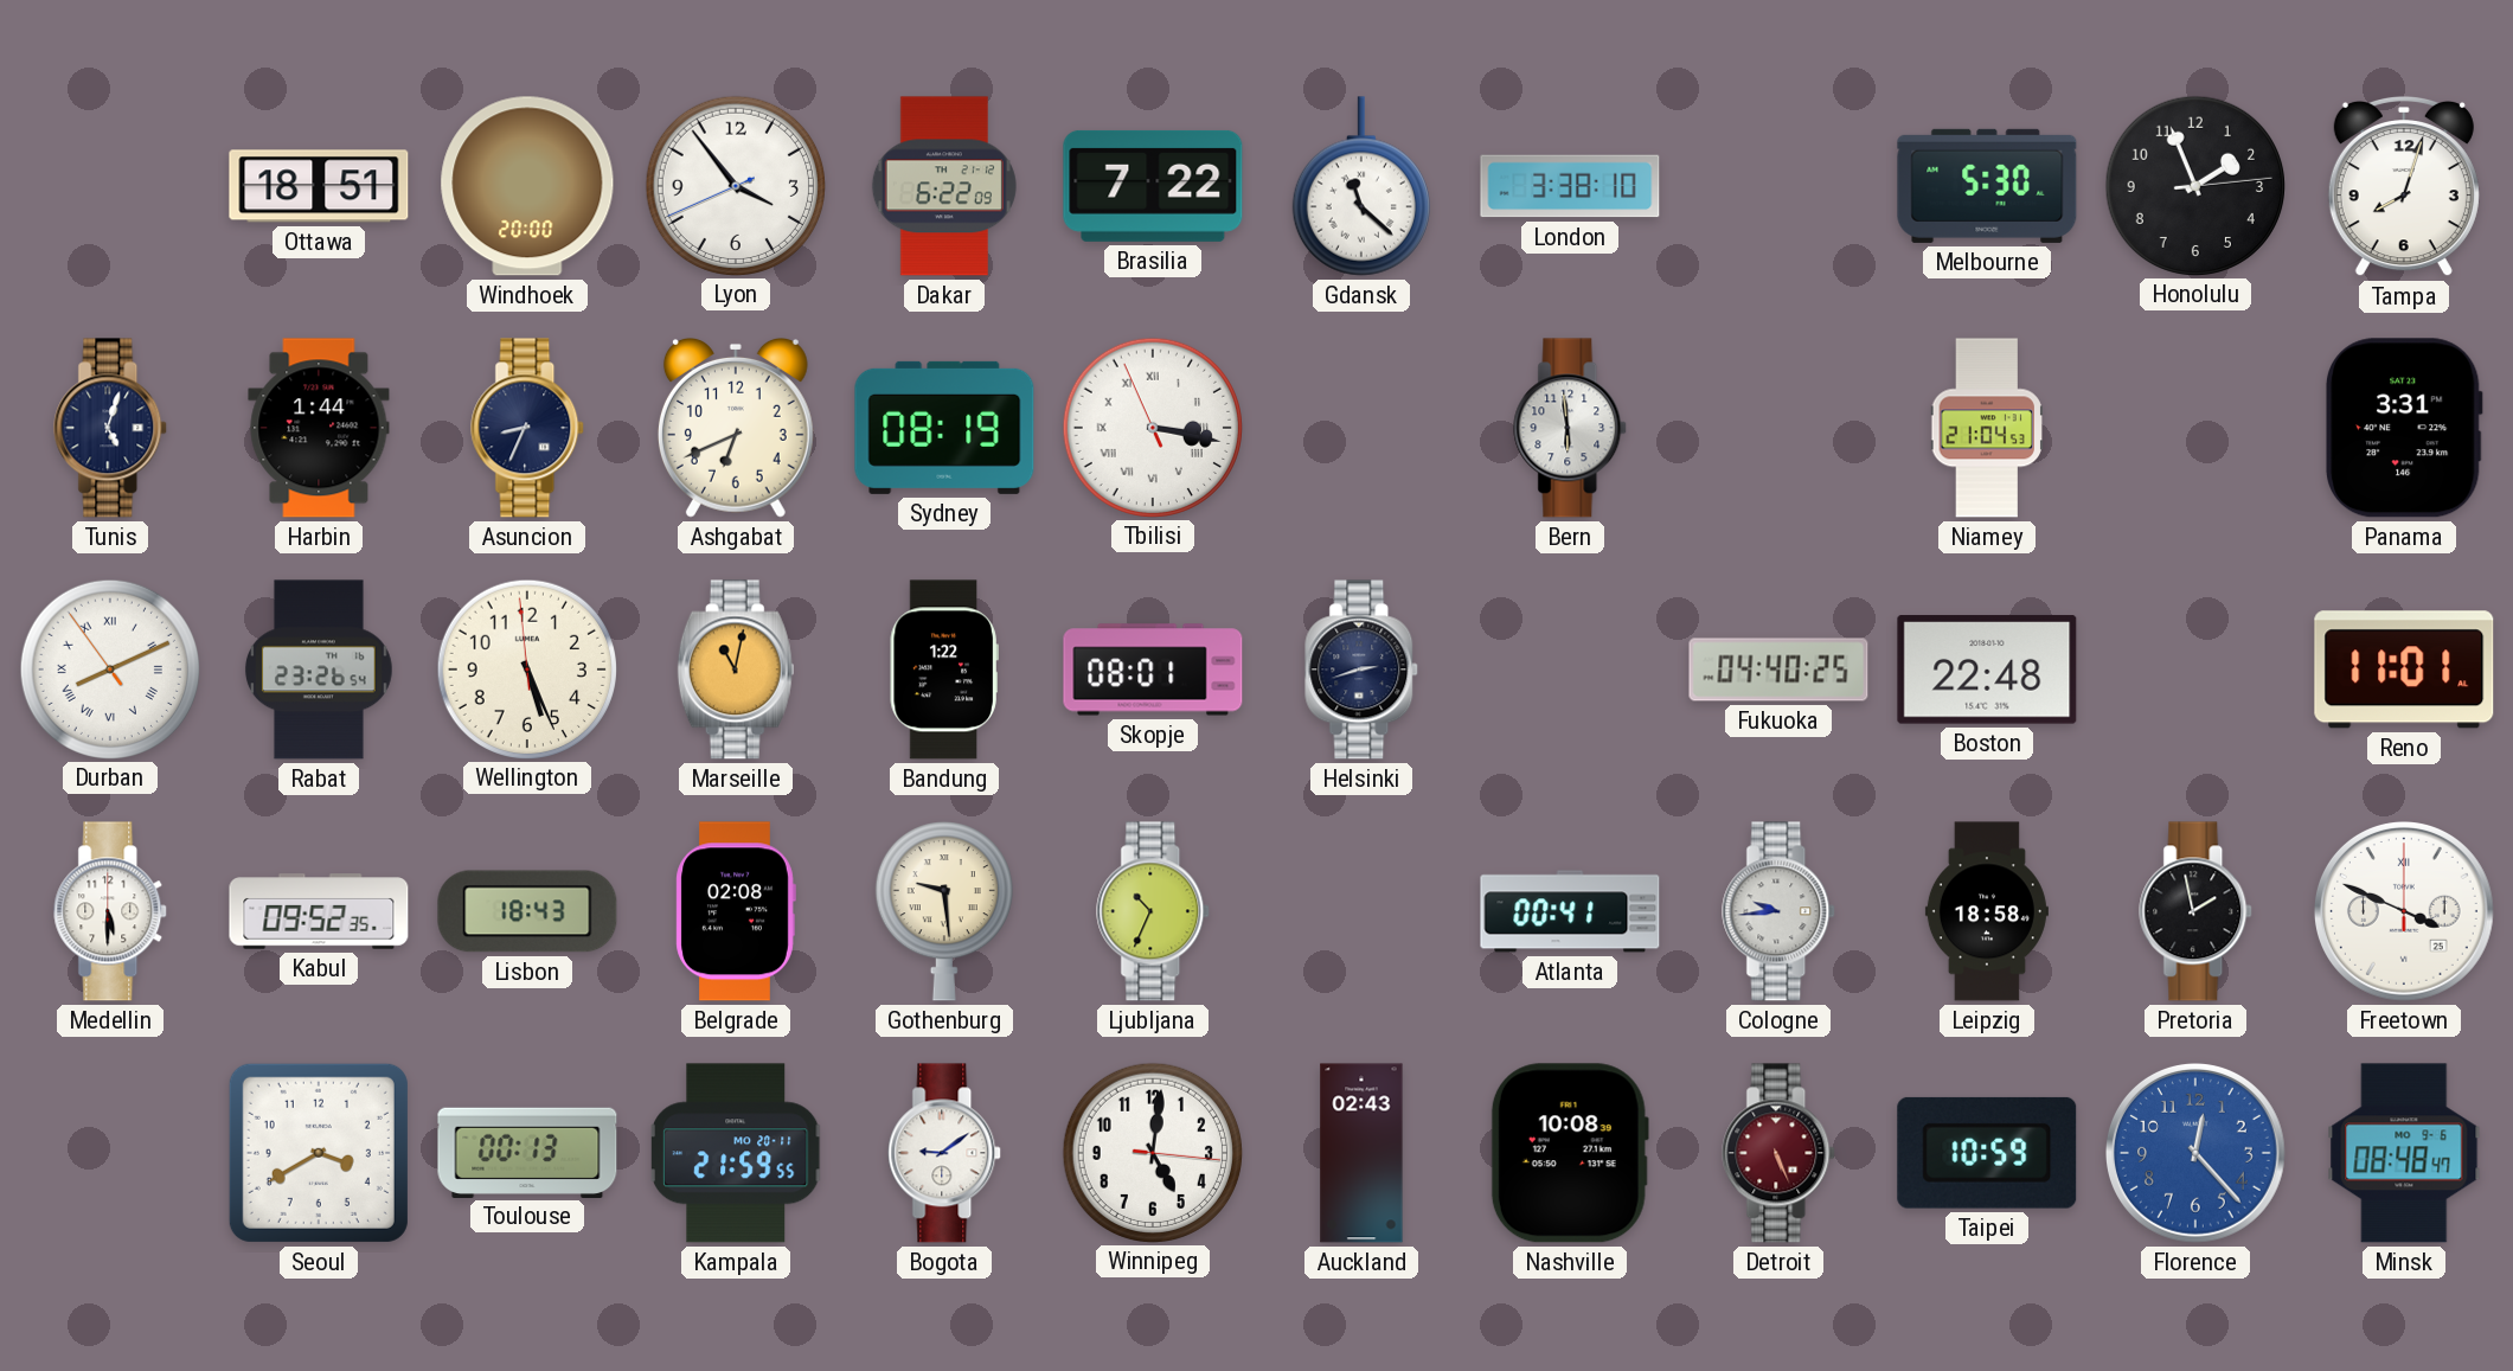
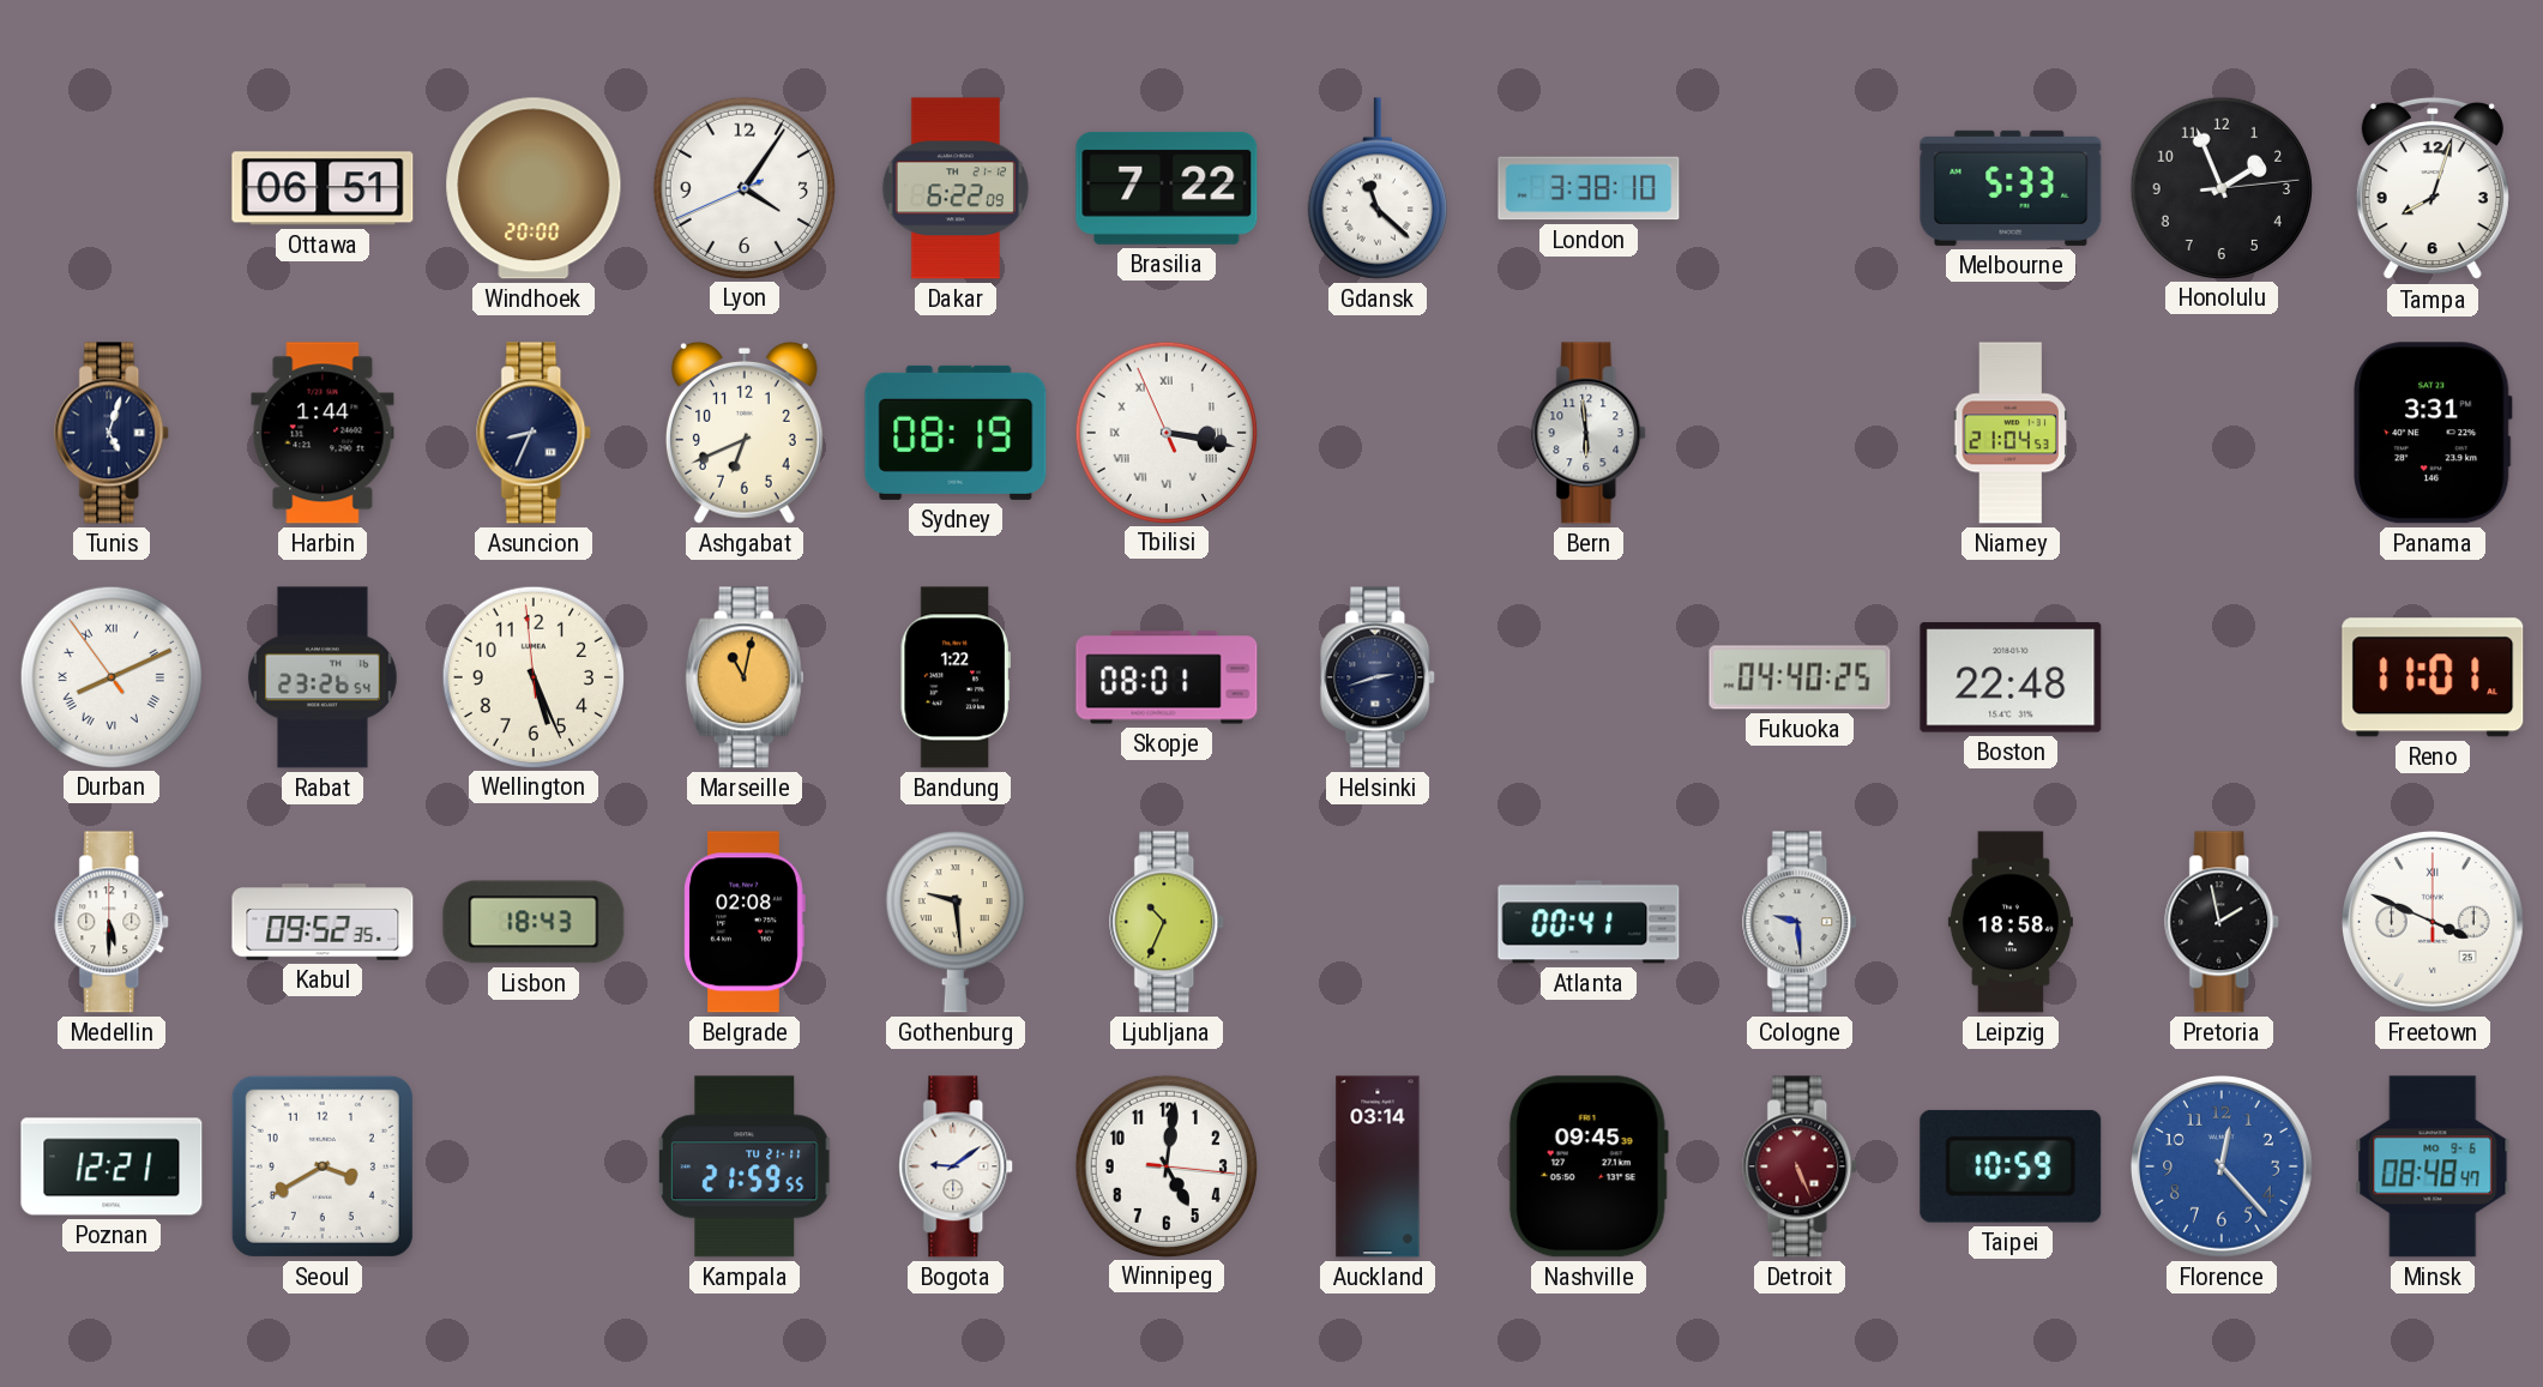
Ottawa: 18:51 -> 06:51
Lyon: 3:53 -> 4:05
Melbourne: 5:30 -> 5:33
Cologne: 9:44 -> 9:29
Poznan: none -> 12:21
Toulouse: 00:13 -> none
Kampala date: MO 20-11 -> TU 21-11
Auckland: 02:43 -> 03:14
Nashville: 10:08 -> 09:45
